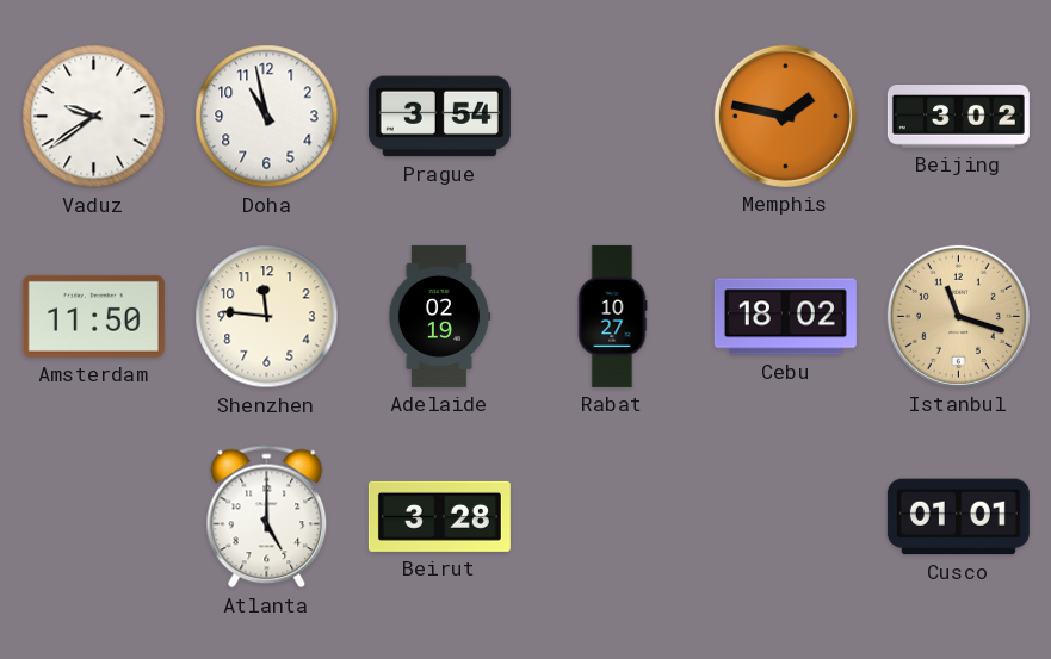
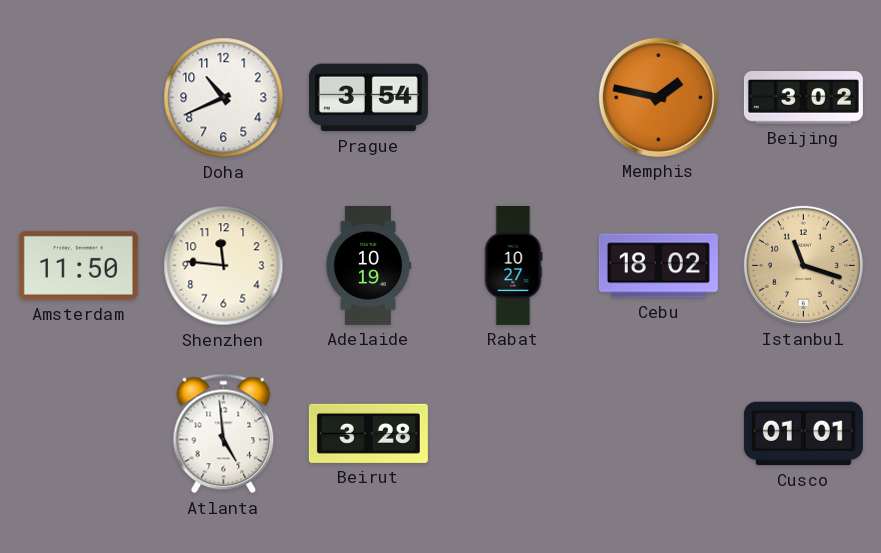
Vaduz: 9:39 -> none
Doha: 10:58 -> 10:41
Adelaide: 02:19 -> 10:19
Atlanta: 5:00 -> 4:59
